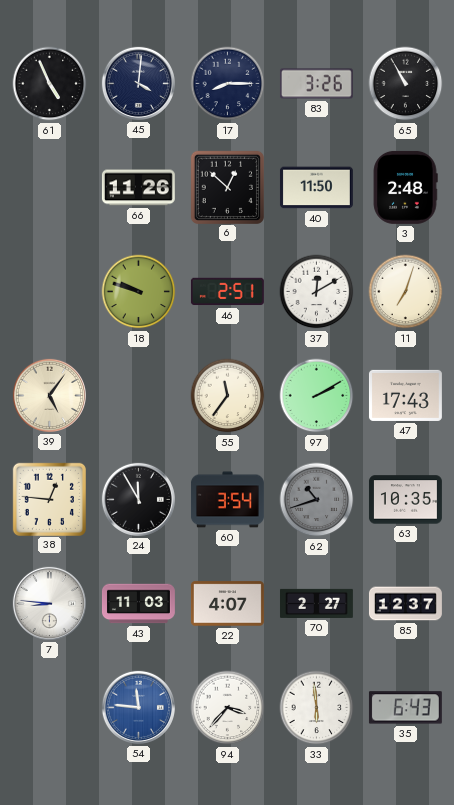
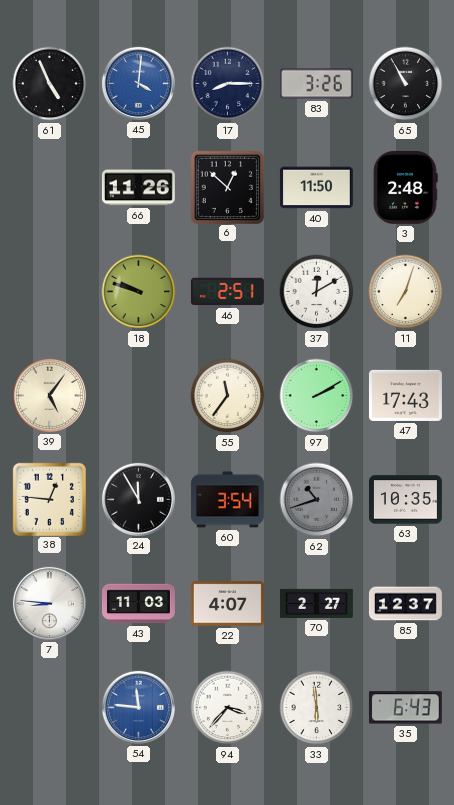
45 dial: navy -> blue
